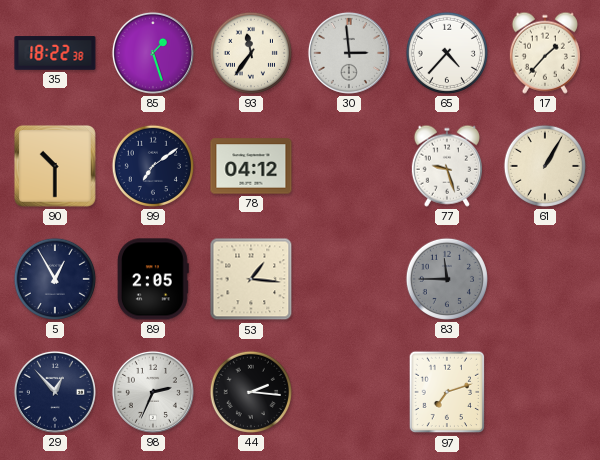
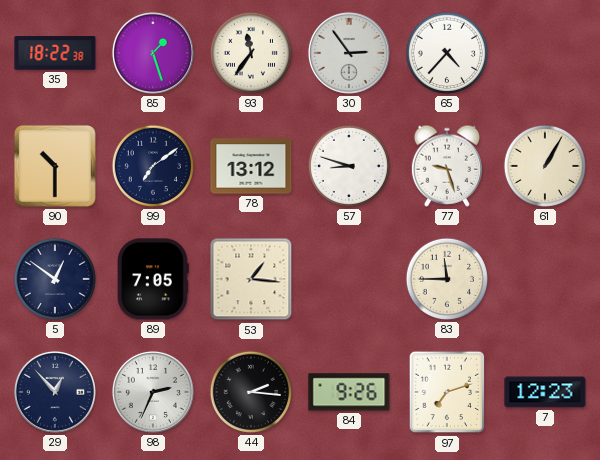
30: 2:59 -> 2:54
17: 1:37 -> none
78: 04:12 -> 13:12
57: none -> 8:48
5: 12:55 -> 12:51
89: 2:05 -> 7:05
83 dial: grey -> cream
84: none -> 9:26
7: none -> 12:23
